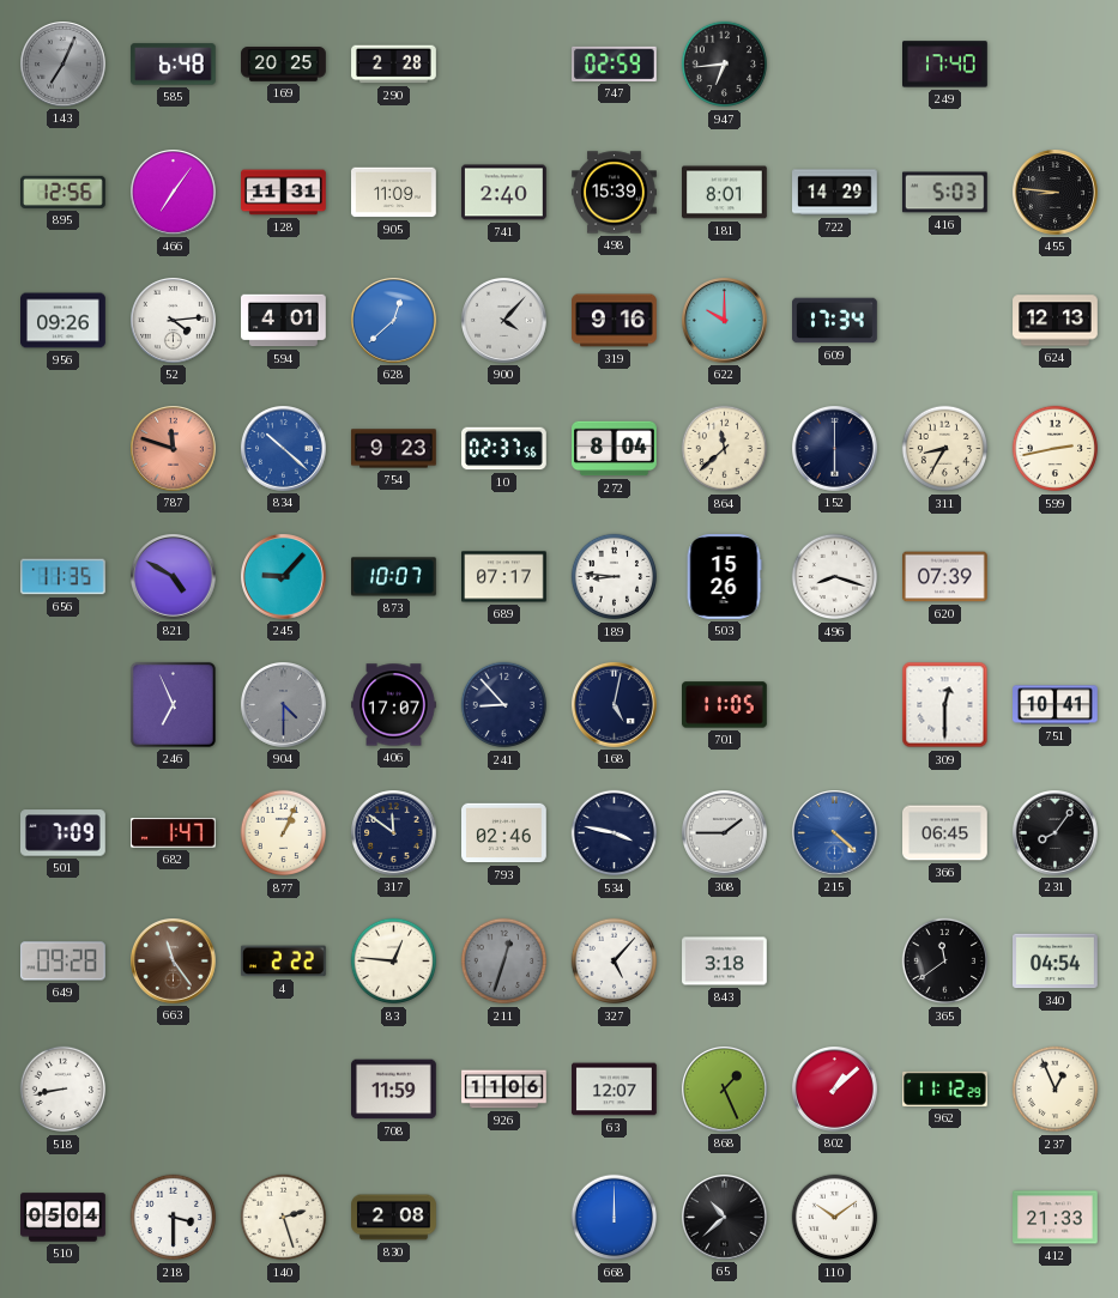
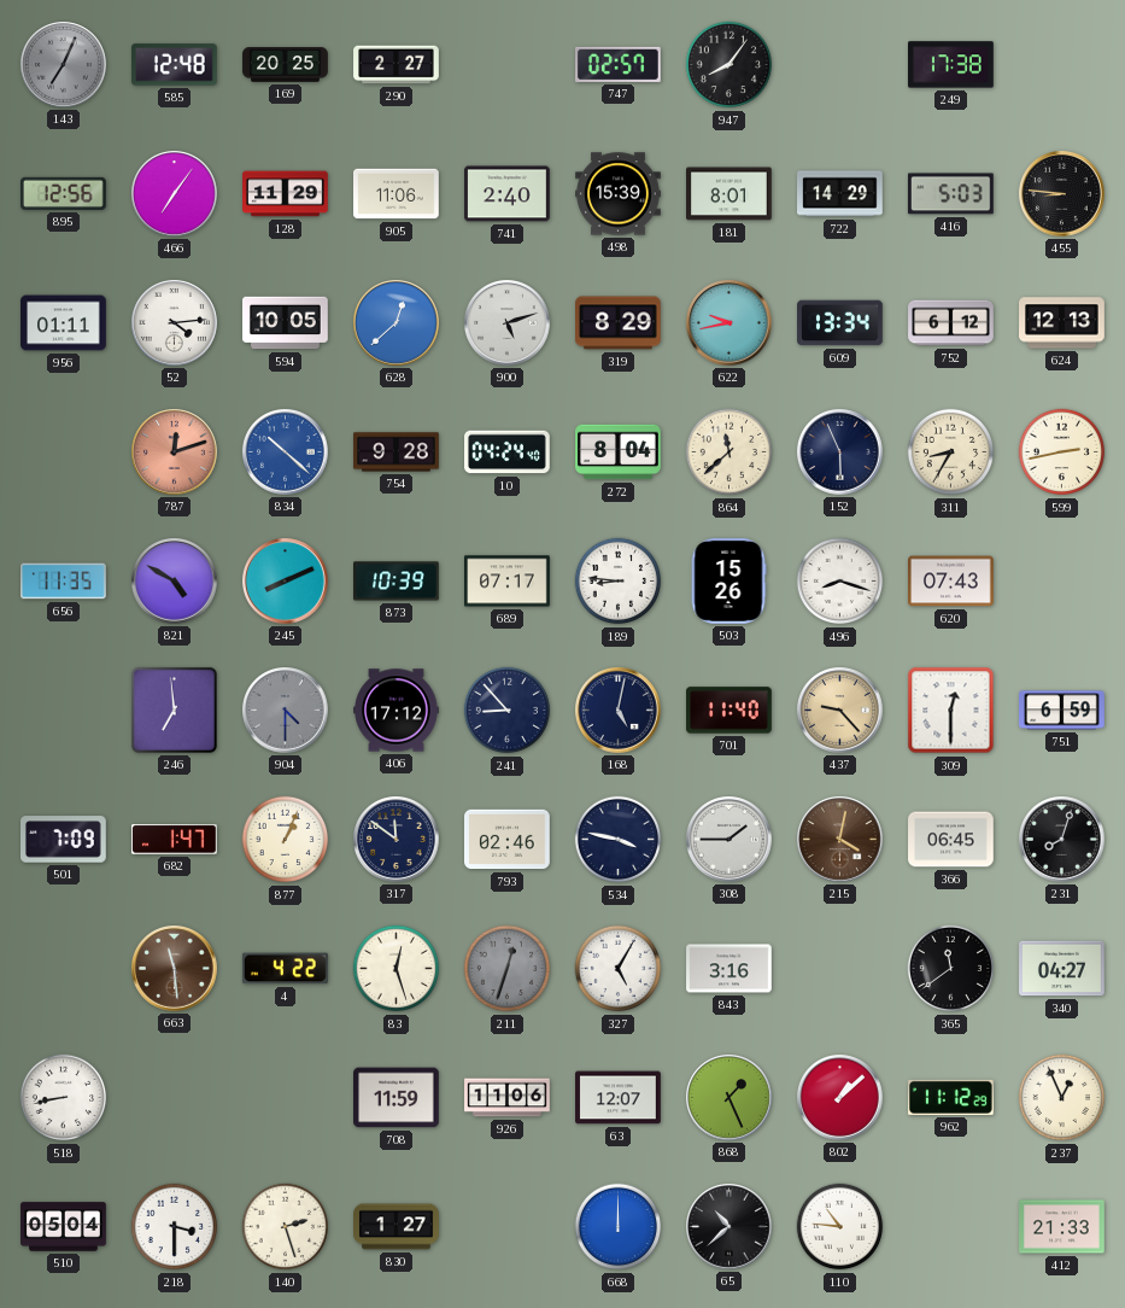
585: 6:48 -> 12:48
290: 2:28 -> 2:27
747: 02:59 -> 02:57
947: 6:44 -> 8:06
249: 17:40 -> 17:38
128: 11:31 -> 11:29
905: 11:09 -> 11:06
956: 09:26 -> 01:11
594: 4:01 -> 10:05
900: 4:07 -> 5:12
319: 9:16 -> 8:29
622: 10:00 -> 9:43
609: 17:34 -> 13:34
752: none -> 6:12
787: 11:48 -> 12:12
754: 9:23 -> 9:28
10: 02:37 -> 04:24
152: 6:00 -> 5:56
245: 9:07 -> 8:11
873: 10:07 -> 10:39
620: 07:39 -> 07:43
246: 6:56 -> 6:59
406: 17:07 -> 17:12
701: 11:05 -> 11:40
437: none -> 9:23
751: 10:41 -> 6:59
215: 4:22 -> 4:02
215 dial: blue -> brown
231: 8:06 -> 8:03
649: 09:28 -> none
663: 11:24 -> 11:29
4: 2:22 -> 4:22
83: 12:46 -> 12:27
327: 5:07 -> 5:05
843: 3:18 -> 3:16
340: 04:54 -> 04:27
830: 2:08 -> 1:27
110: 10:09 -> 10:46
